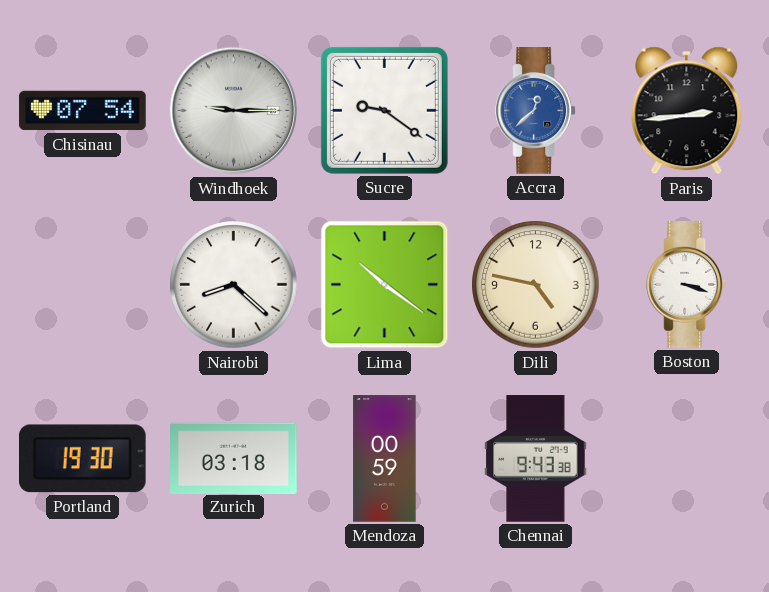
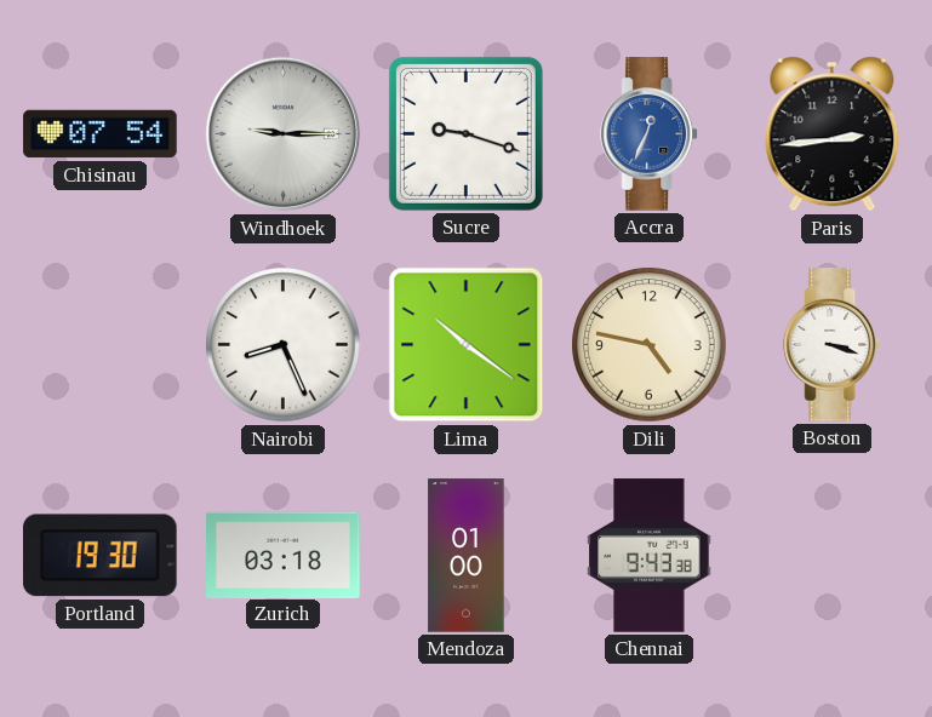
Sucre: 9:21 -> 9:18
Accra: 12:38 -> 12:34
Nairobi: 8:22 -> 8:26
Mendoza: 00:59 -> 01:00
